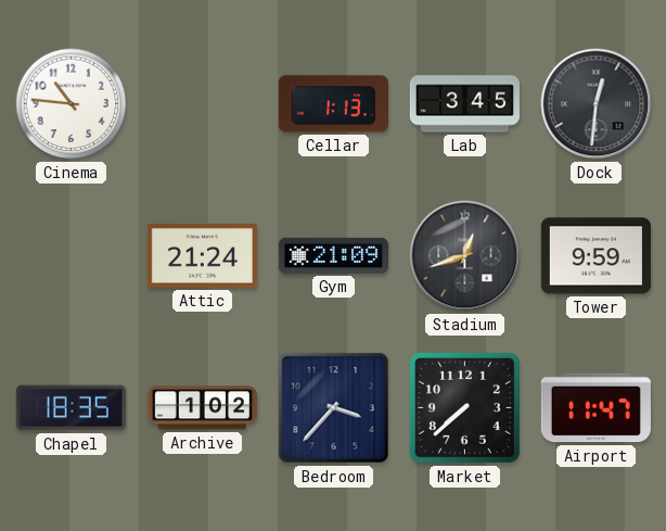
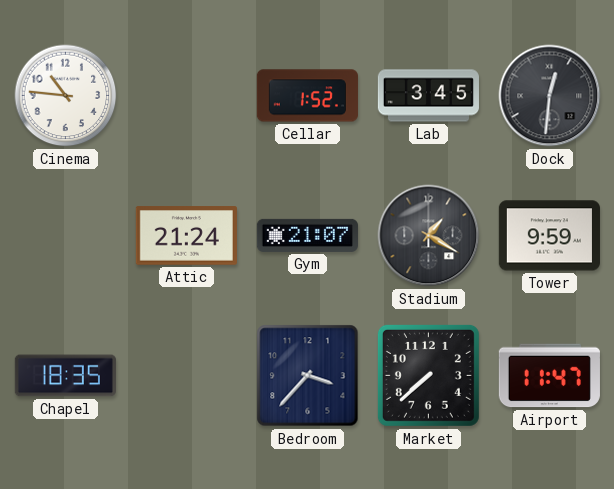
Cellar: 1:13 -> 1:52
Gym: 21:09 -> 21:07
Stadium: 12:42 -> 1:20
Archive: 1:02 -> none
